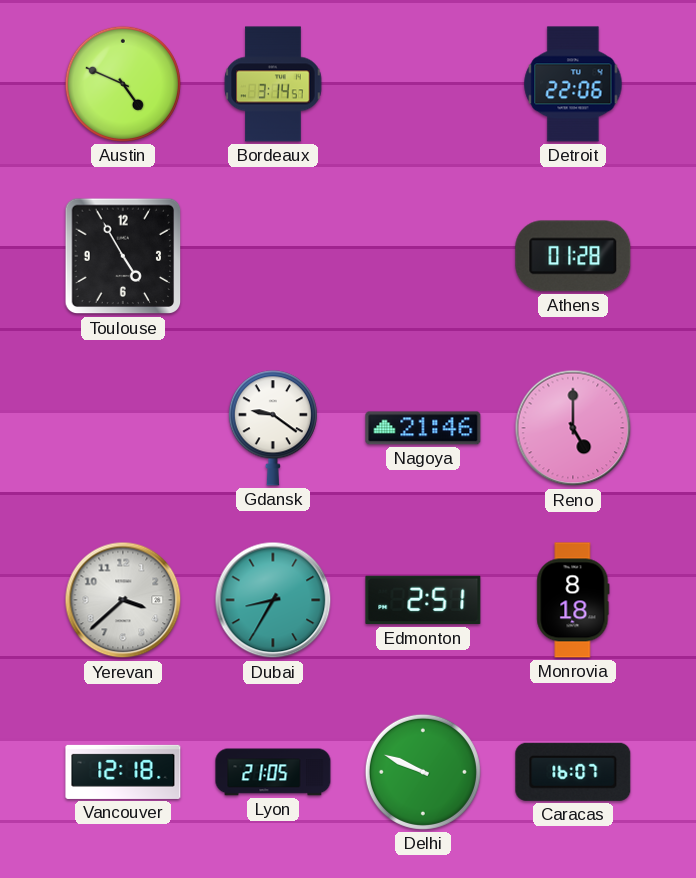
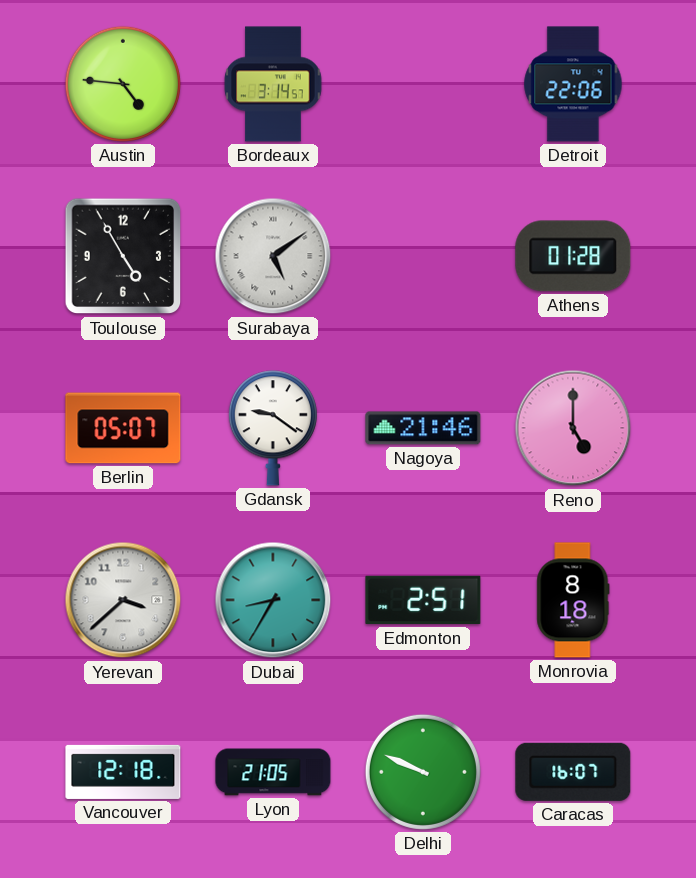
Austin: 4:49 -> 4:46
Surabaya: none -> 5:09
Berlin: none -> 05:07
